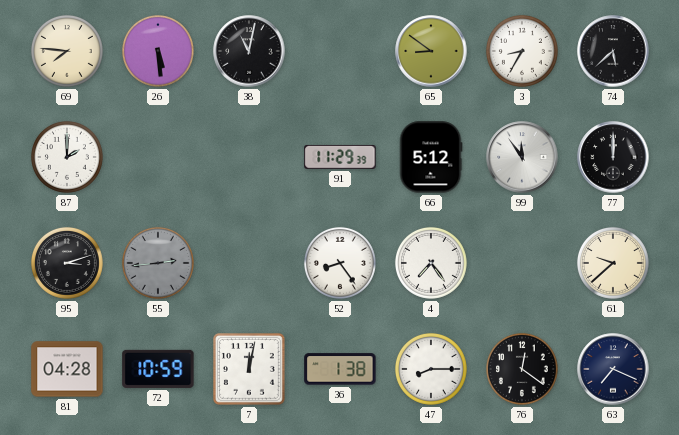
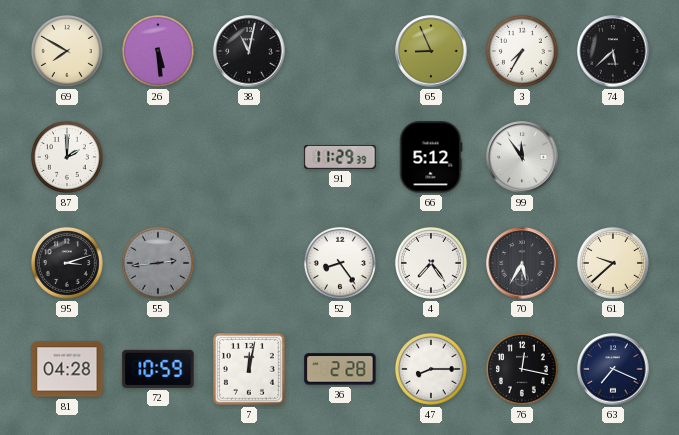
69: 7:46 -> 7:50
65: 8:51 -> 8:56
3: 8:35 -> 7:35
77: 12:00 -> none
70: none -> 5:35
36: 1:38 -> 2:28
76: 12:21 -> 12:17
